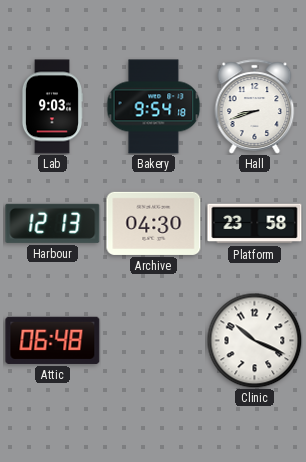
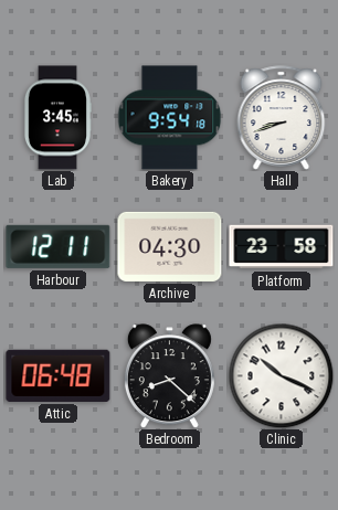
Lab: 9:03 -> 3:45
Harbour: 12:13 -> 12:11
Bedroom: none -> 8:22
